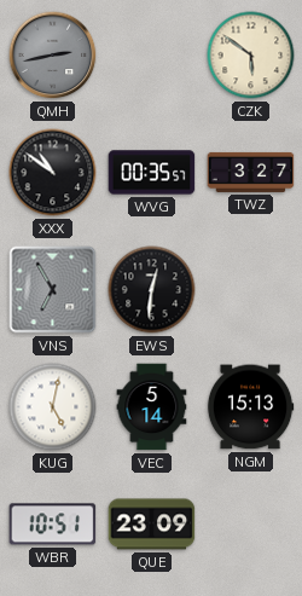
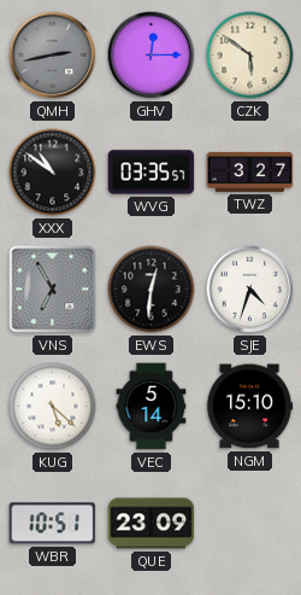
GHV: none -> 12:15
WVG: 00:35 -> 03:35
SJE: none -> 4:33
KUG: 5:02 -> 5:22
NGM: 15:13 -> 15:10
